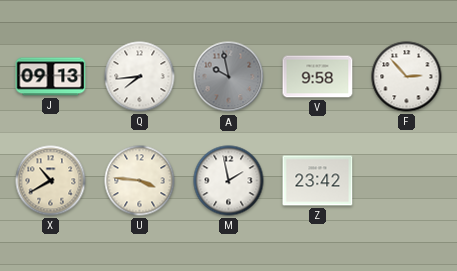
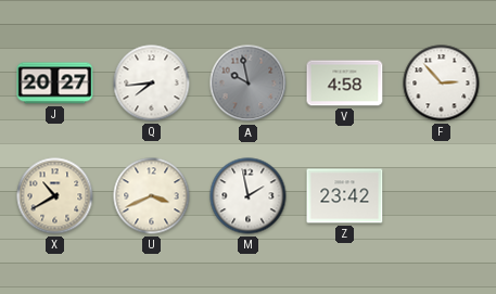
J: 09:13 -> 20:27
V: 9:58 -> 4:58
U: 3:46 -> 3:41
